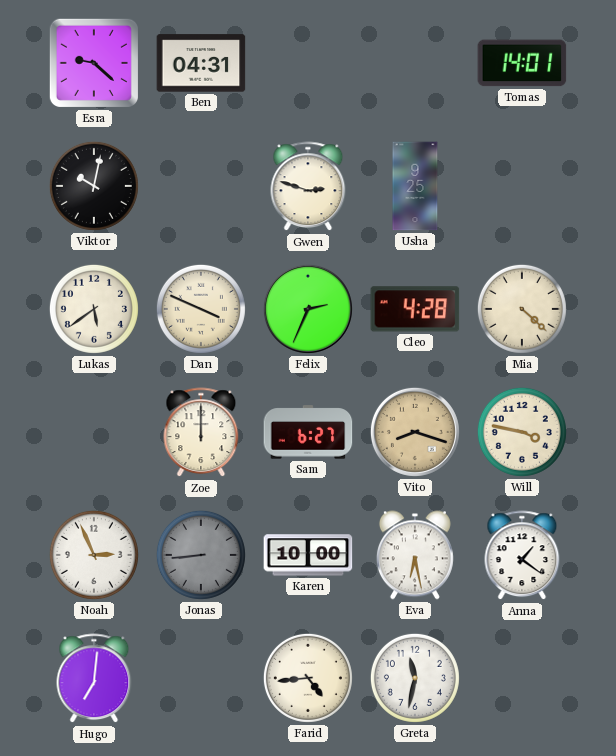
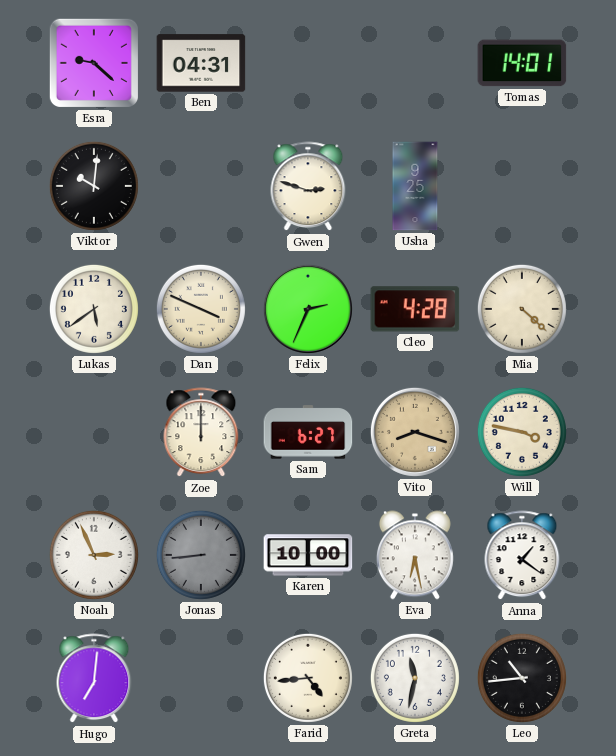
Viktor: 10:02 -> 10:01
Leo: none -> 10:44
